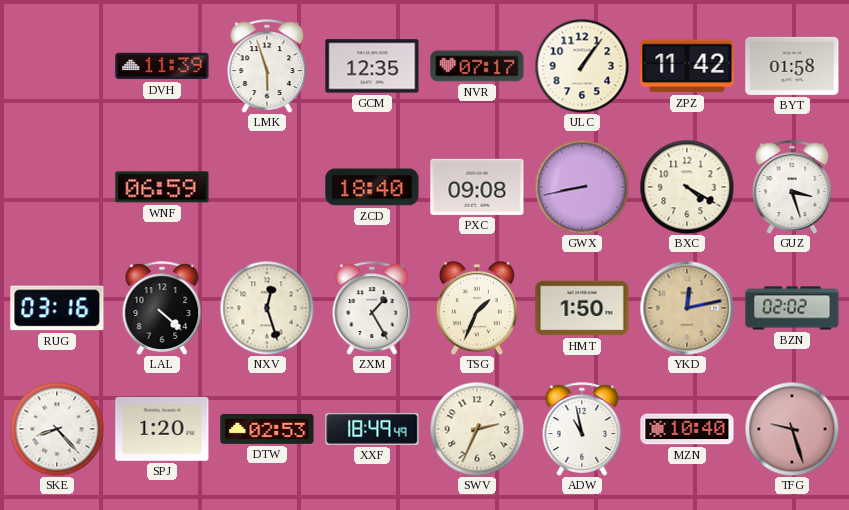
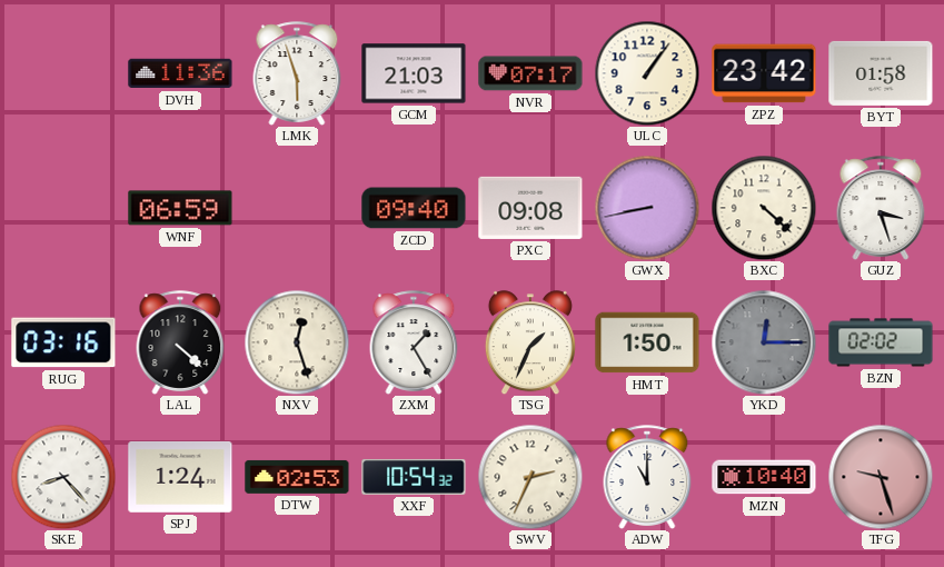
DVH: 11:39 -> 11:36
GCM: 12:35 -> 21:03
ZPZ: 11:42 -> 23:42
ZCD: 18:40 -> 09:40
BXC: 4:20 -> 4:22
YKD: 12:13 -> 12:15
YKD dial: champagne -> grey
SPJ: 1:20 -> 1:24
XXF: 18:49 -> 10:54
ADW: 10:58 -> 11:00
